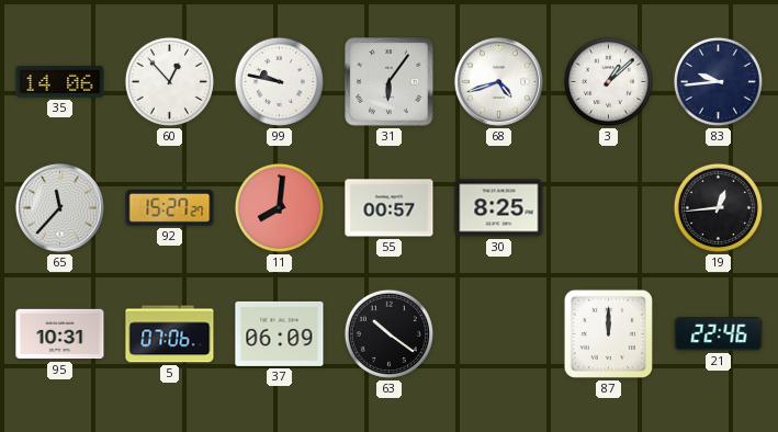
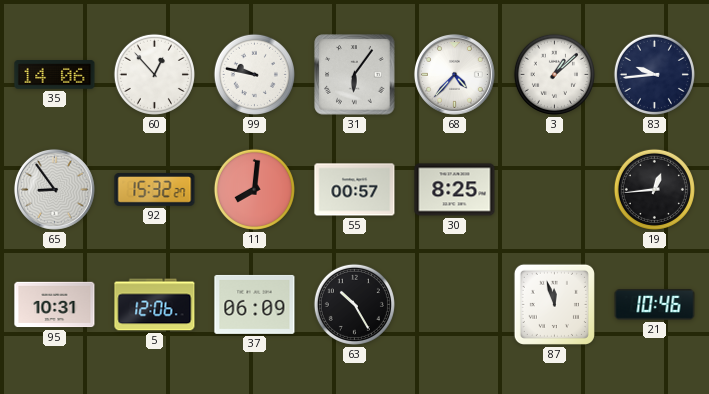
68: 4:42 -> 4:37
65: 11:37 -> 8:54
92: 15:27 -> 15:32
5: 07:06 -> 12:06
63: 10:21 -> 10:25
87: 12:00 -> 11:57
21: 22:46 -> 10:46
